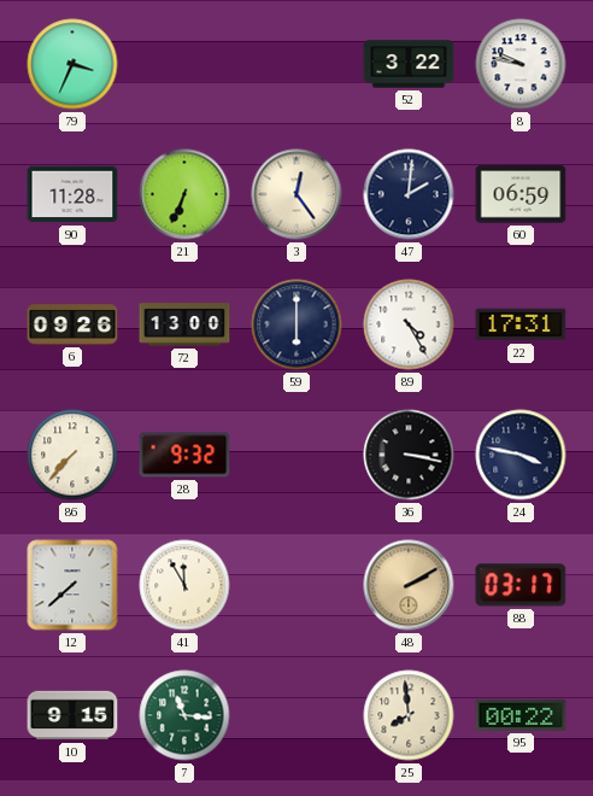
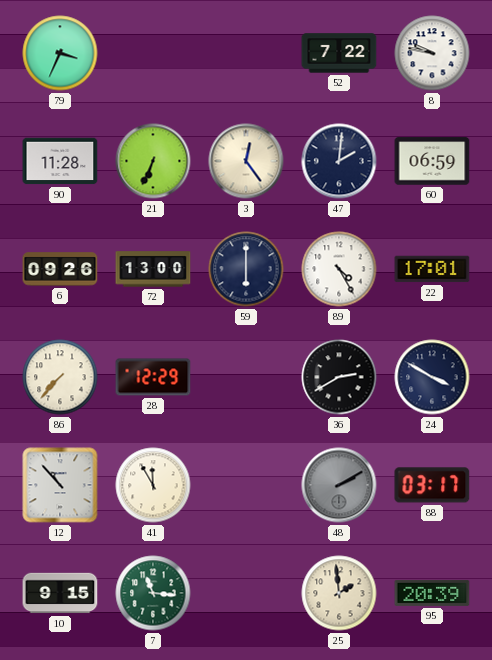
52: 3:22 -> 7:22
22: 17:31 -> 17:01
28: 9:32 -> 12:29
36: 3:17 -> 2:40
24: 3:47 -> 3:50
12: 7:38 -> 10:53
48 dial: champagne -> grey
25: 7:59 -> 1:59
95: 00:22 -> 20:39
